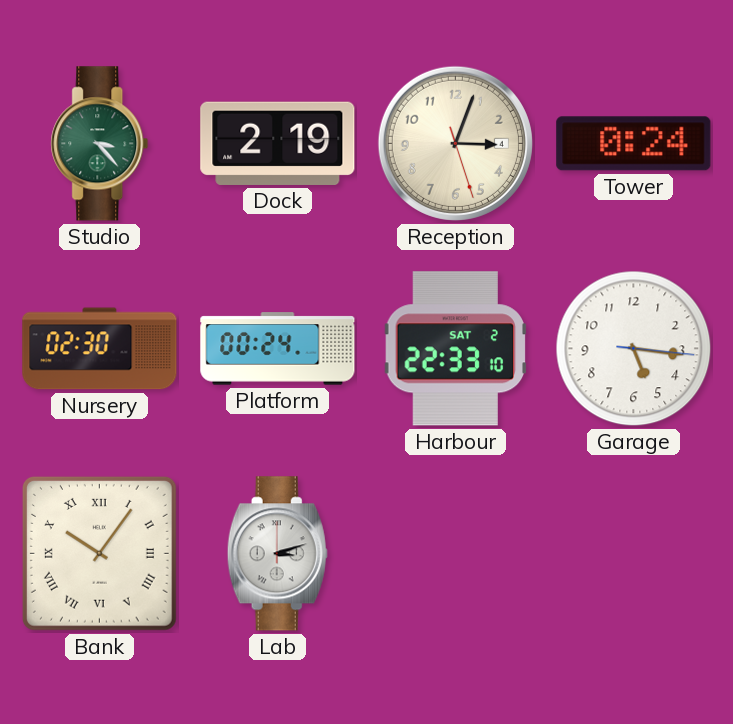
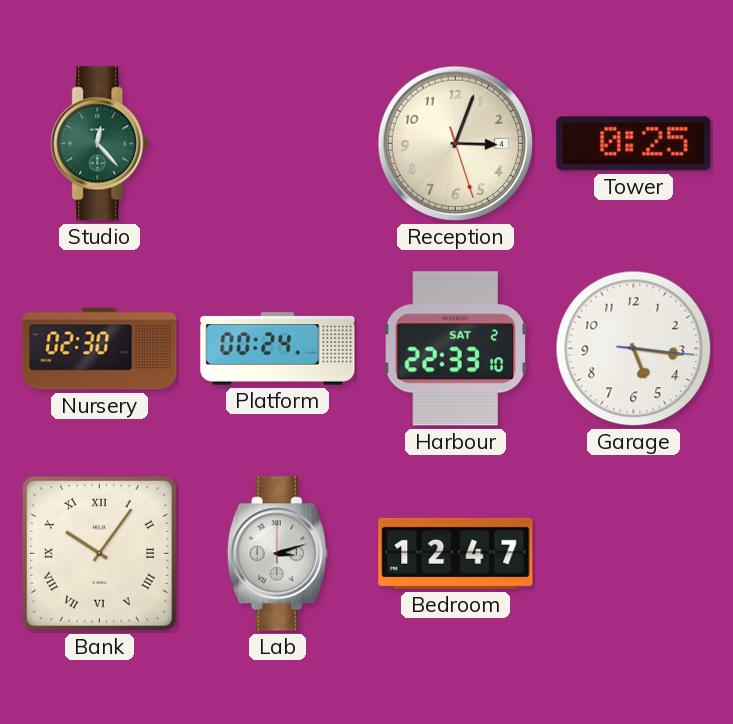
Studio: 3:23 -> 12:23
Dock: 2:19 -> none
Tower: 0:24 -> 0:25
Bedroom: none -> 12:47
